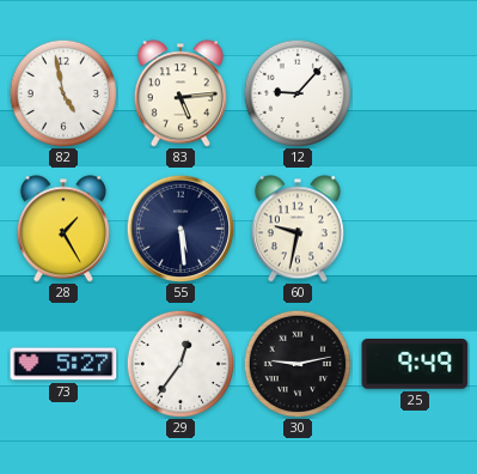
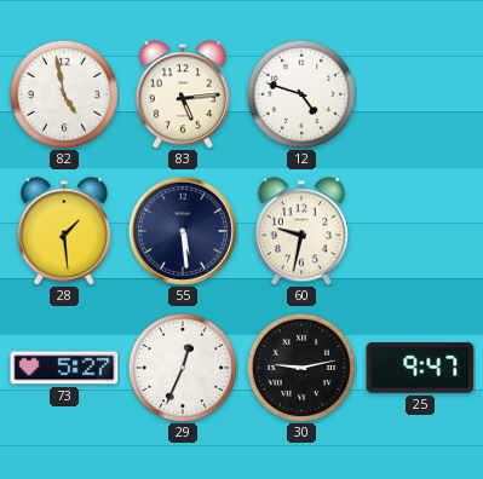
12: 9:07 -> 4:48
28: 1:25 -> 1:29
29: 12:36 -> 12:34
25: 9:49 -> 9:47
